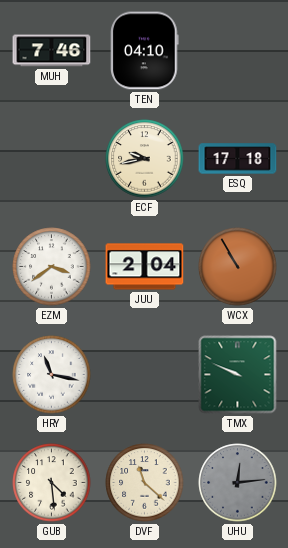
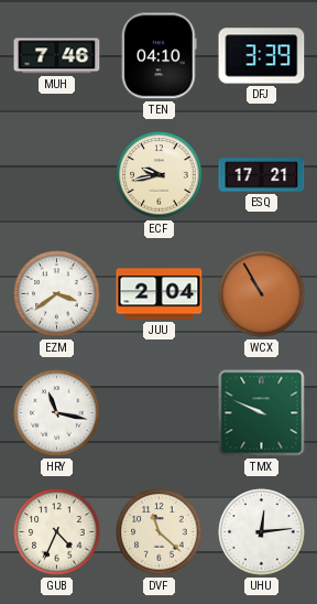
DFJ: none -> 3:39
ESQ: 17:18 -> 17:21
GUB: 4:29 -> 4:34
UHU dial: grey -> white
